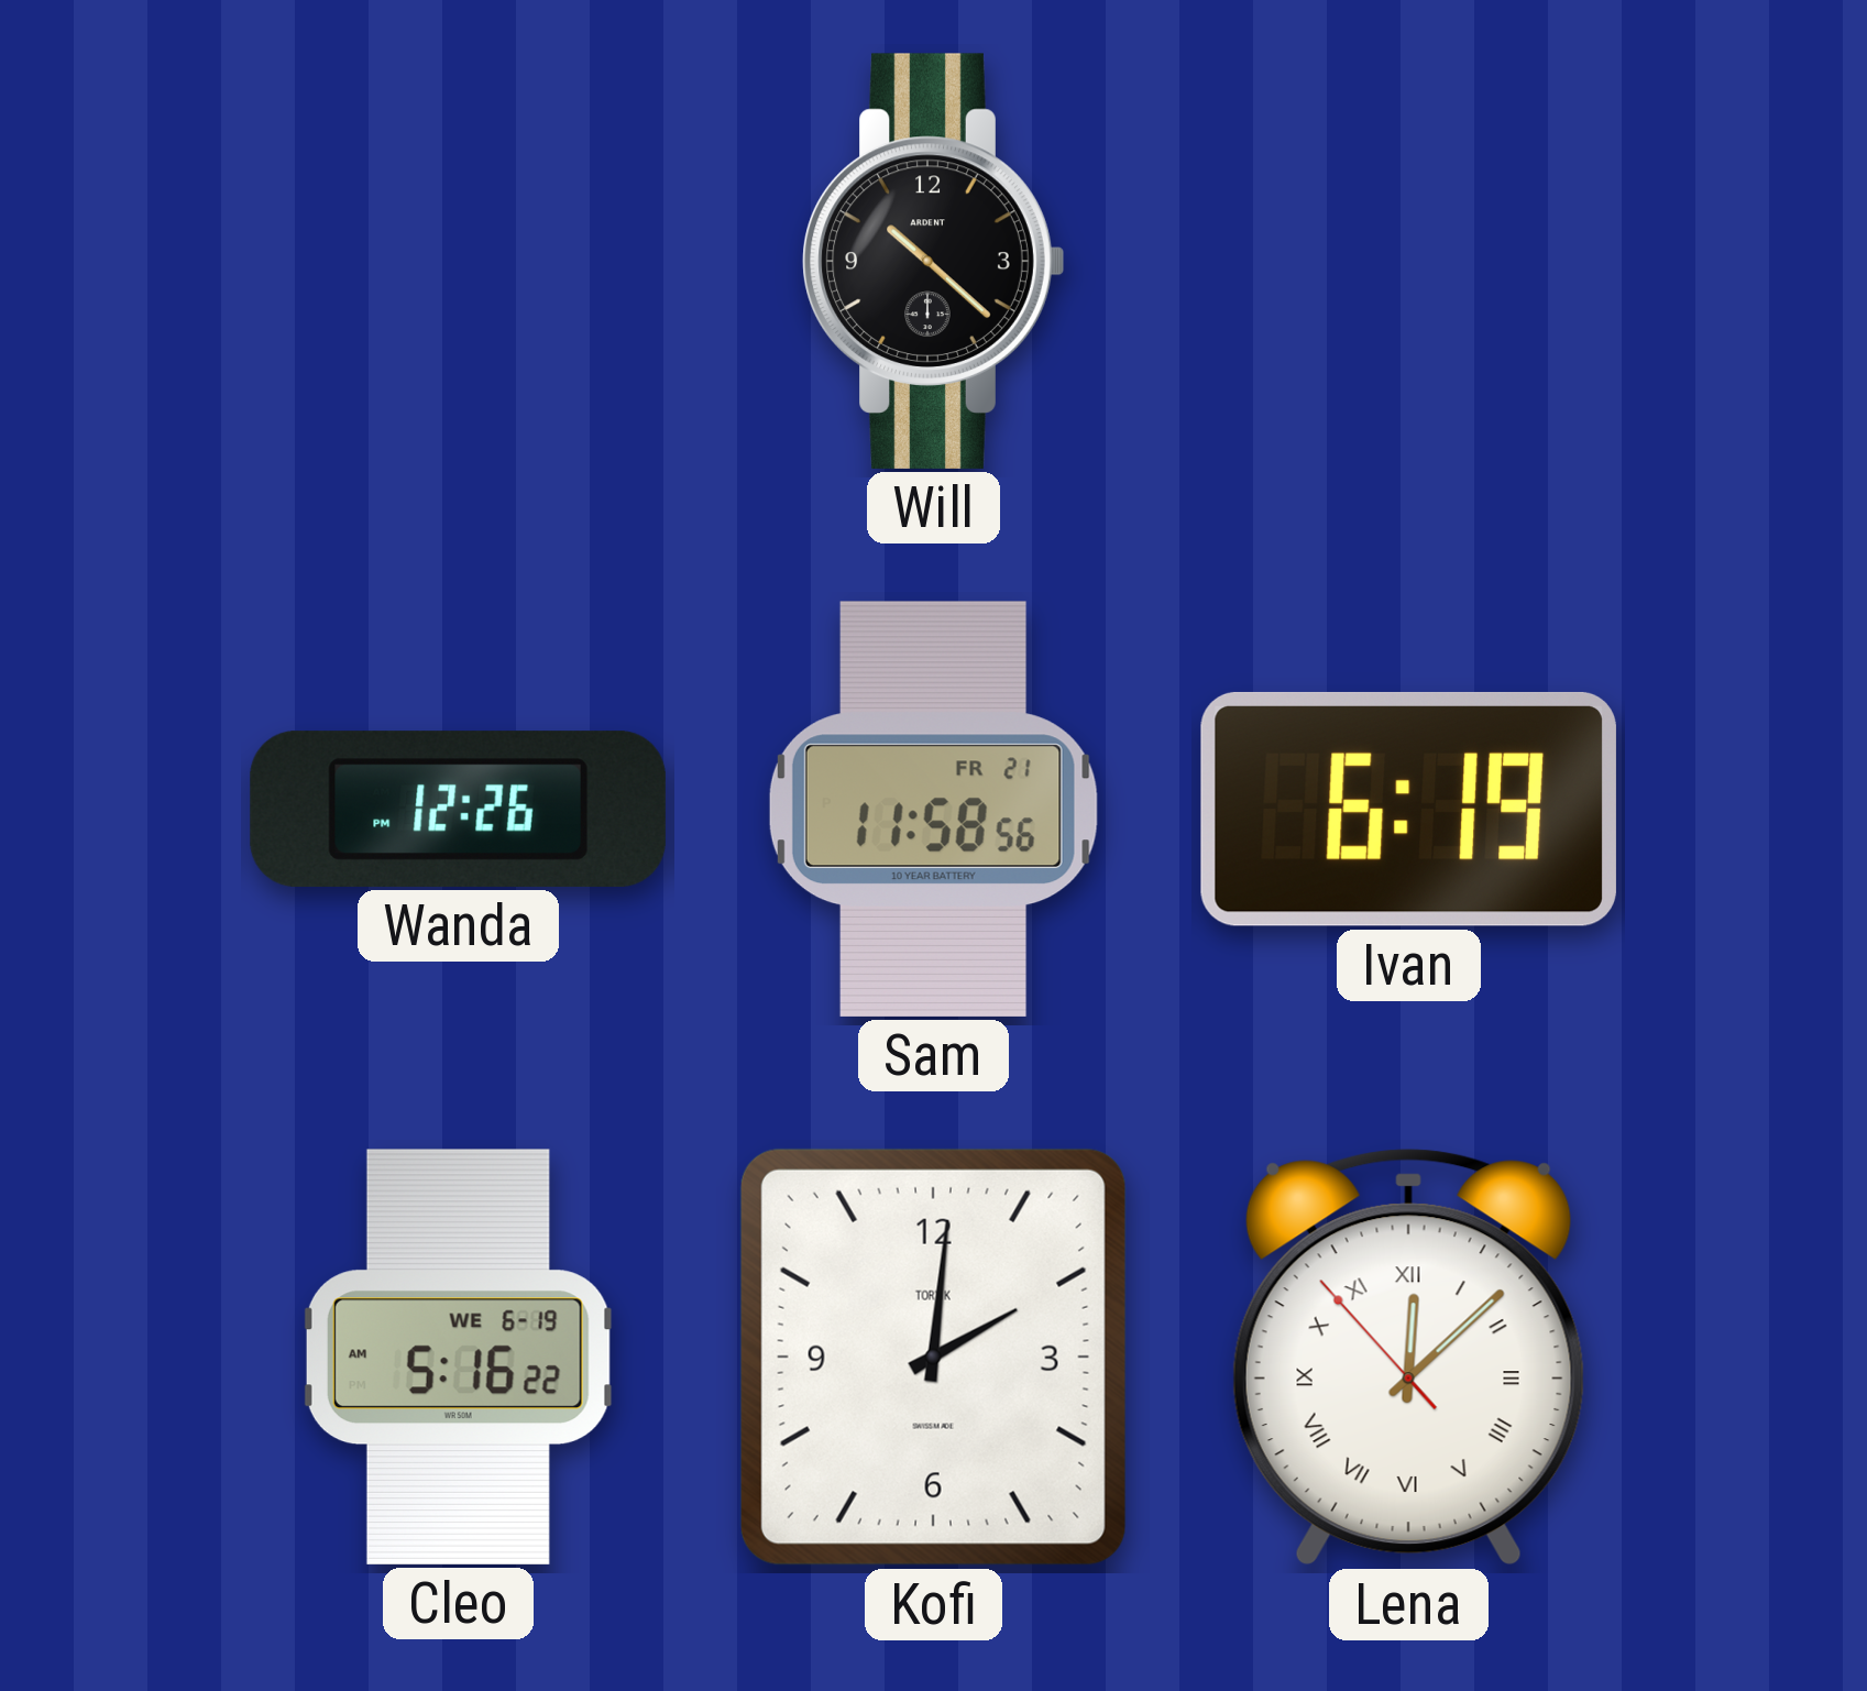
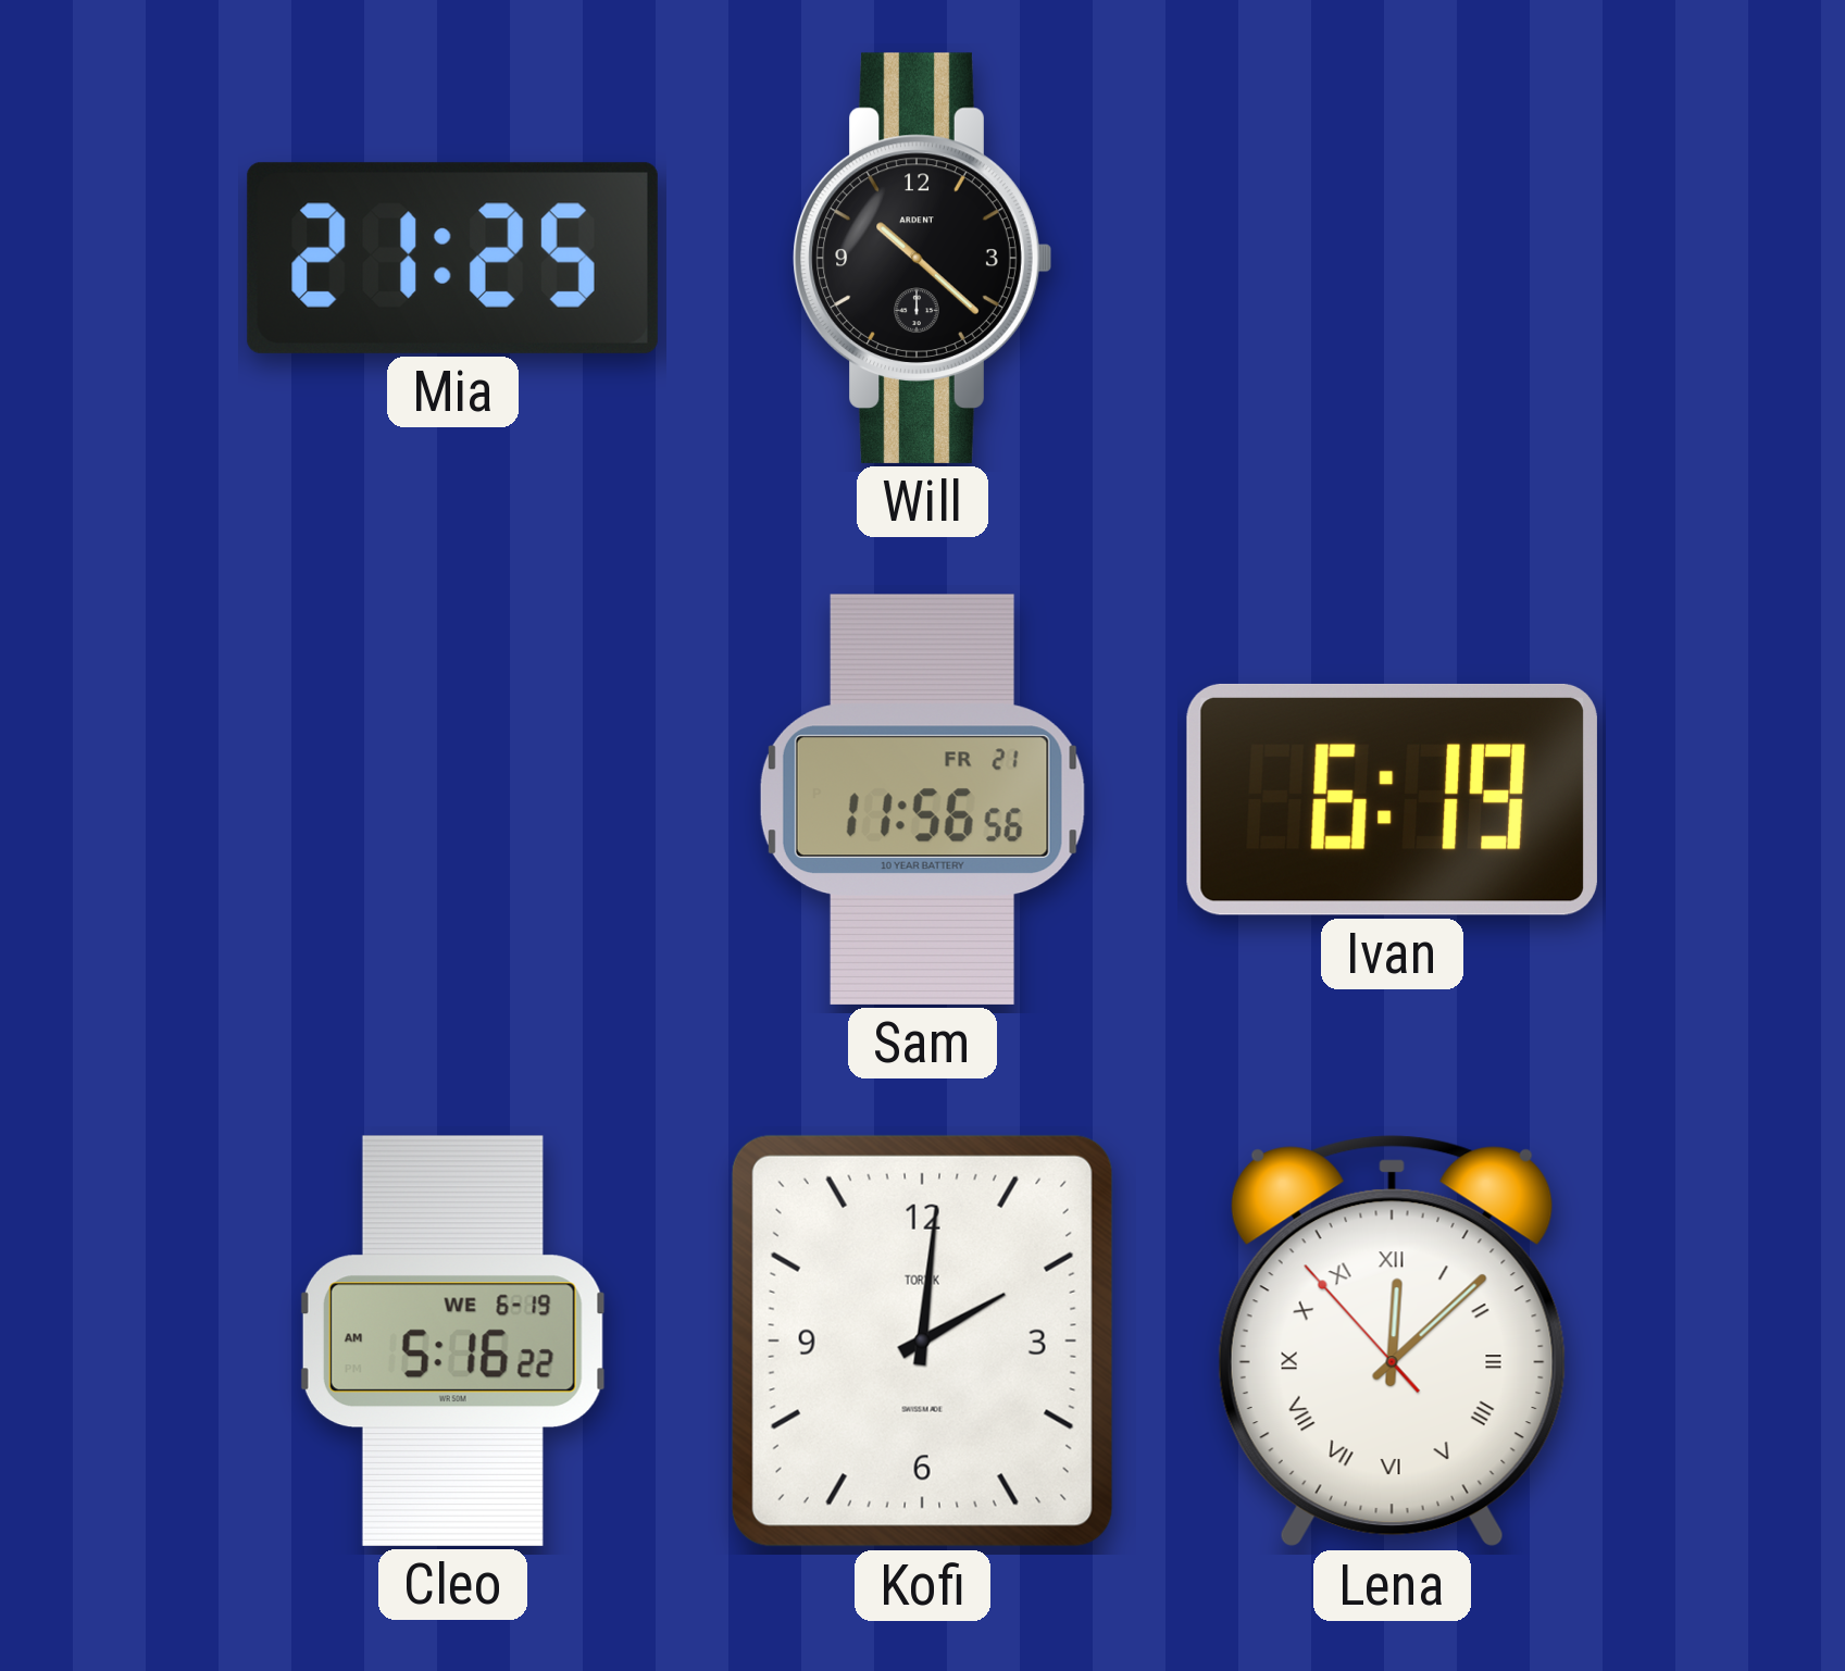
Mia: none -> 21:25
Wanda: 12:26 -> none
Sam: 11:58 -> 11:56
